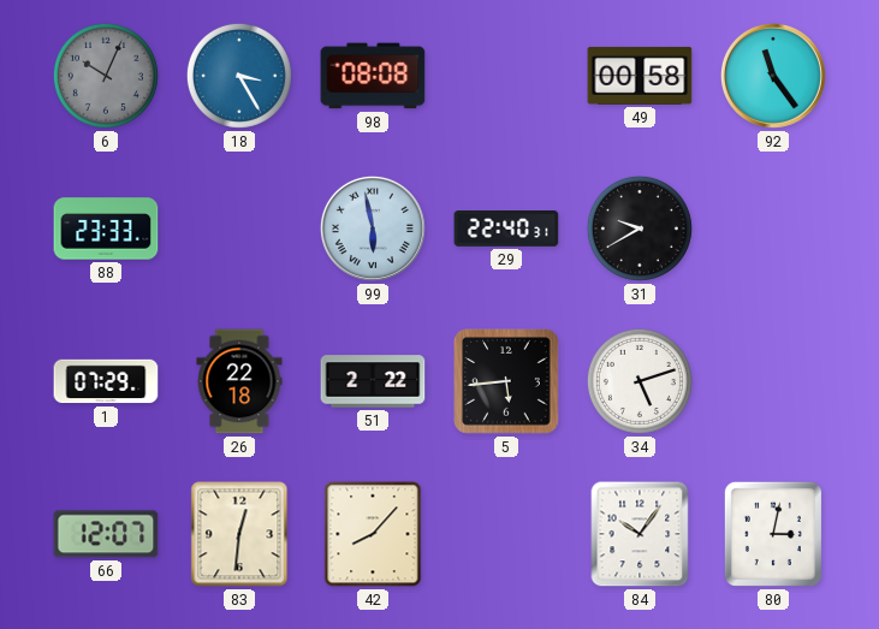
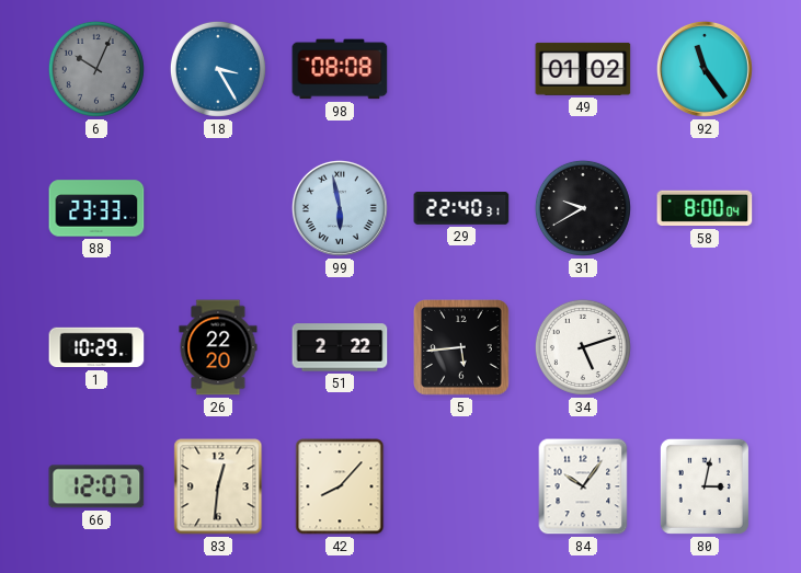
49: 00:58 -> 01:02
58: none -> 8:00
1: 07:29 -> 10:29
26: 22:18 -> 22:20
